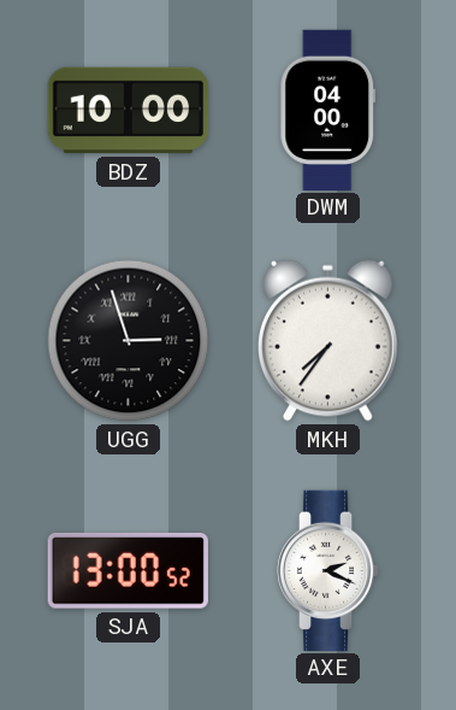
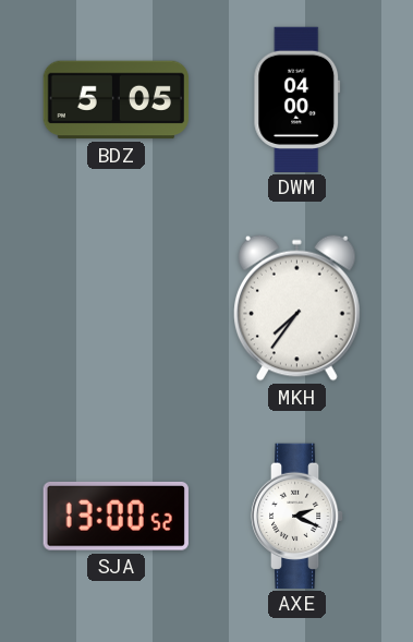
BDZ: 10:00 -> 5:05
UGG: 2:57 -> none
